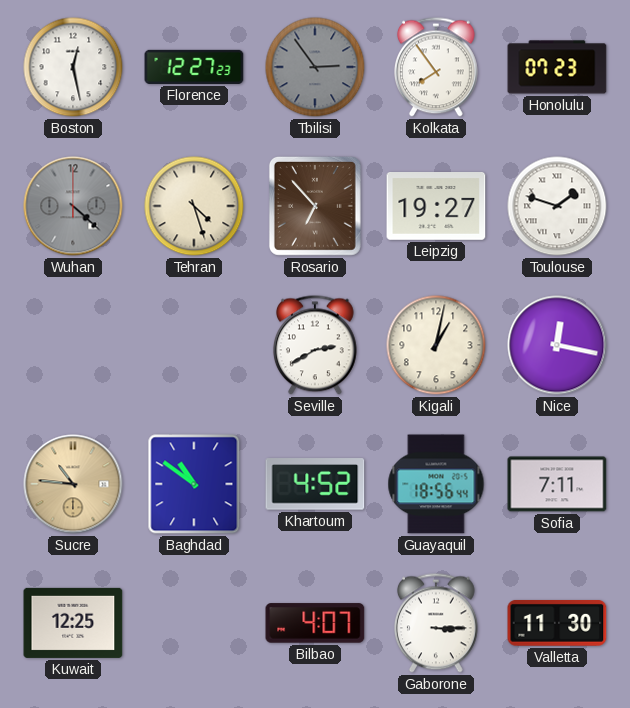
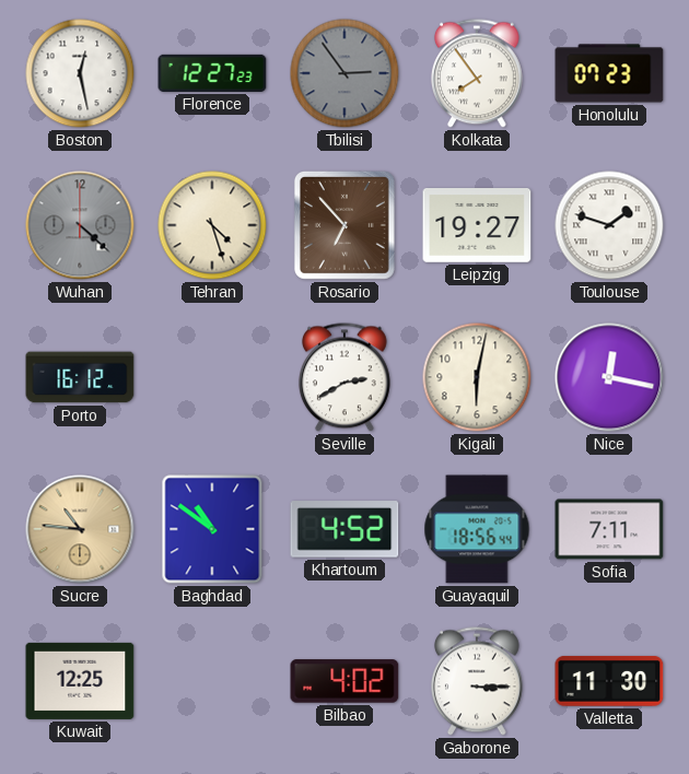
Porto: none -> 16:12
Kigali: 1:02 -> 6:02
Bilbao: 4:07 -> 4:02
